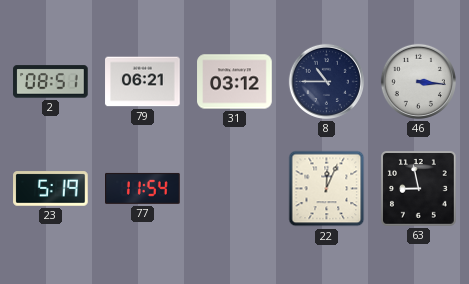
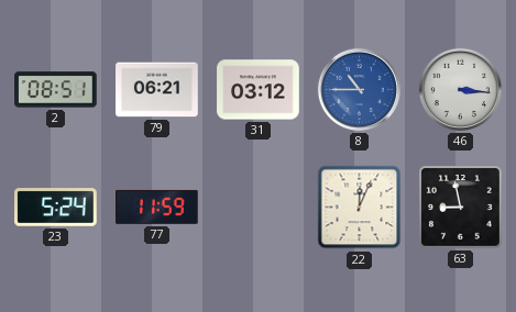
8 dial: navy -> blue
23: 5:19 -> 5:24
77: 11:54 -> 11:59
